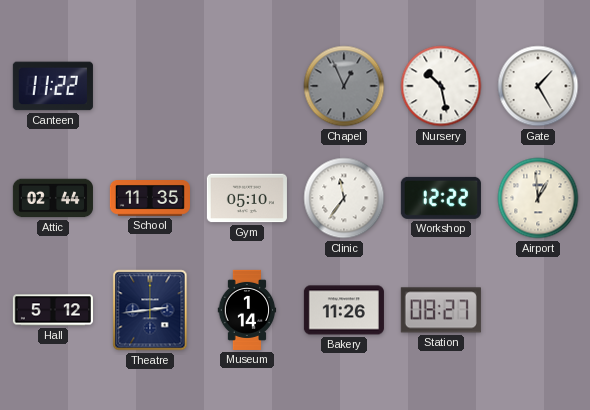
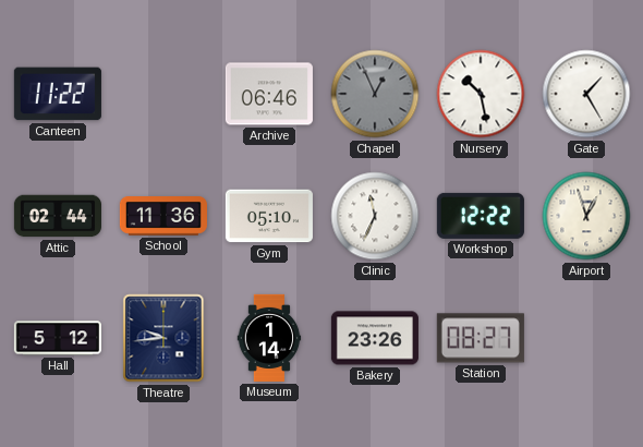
Archive: none -> 06:46
School: 11:35 -> 11:36
Clinic: 11:36 -> 11:34
Airport: 12:59 -> 12:57
Theatre: 2:44 -> 9:44
Bakery: 11:26 -> 23:26
